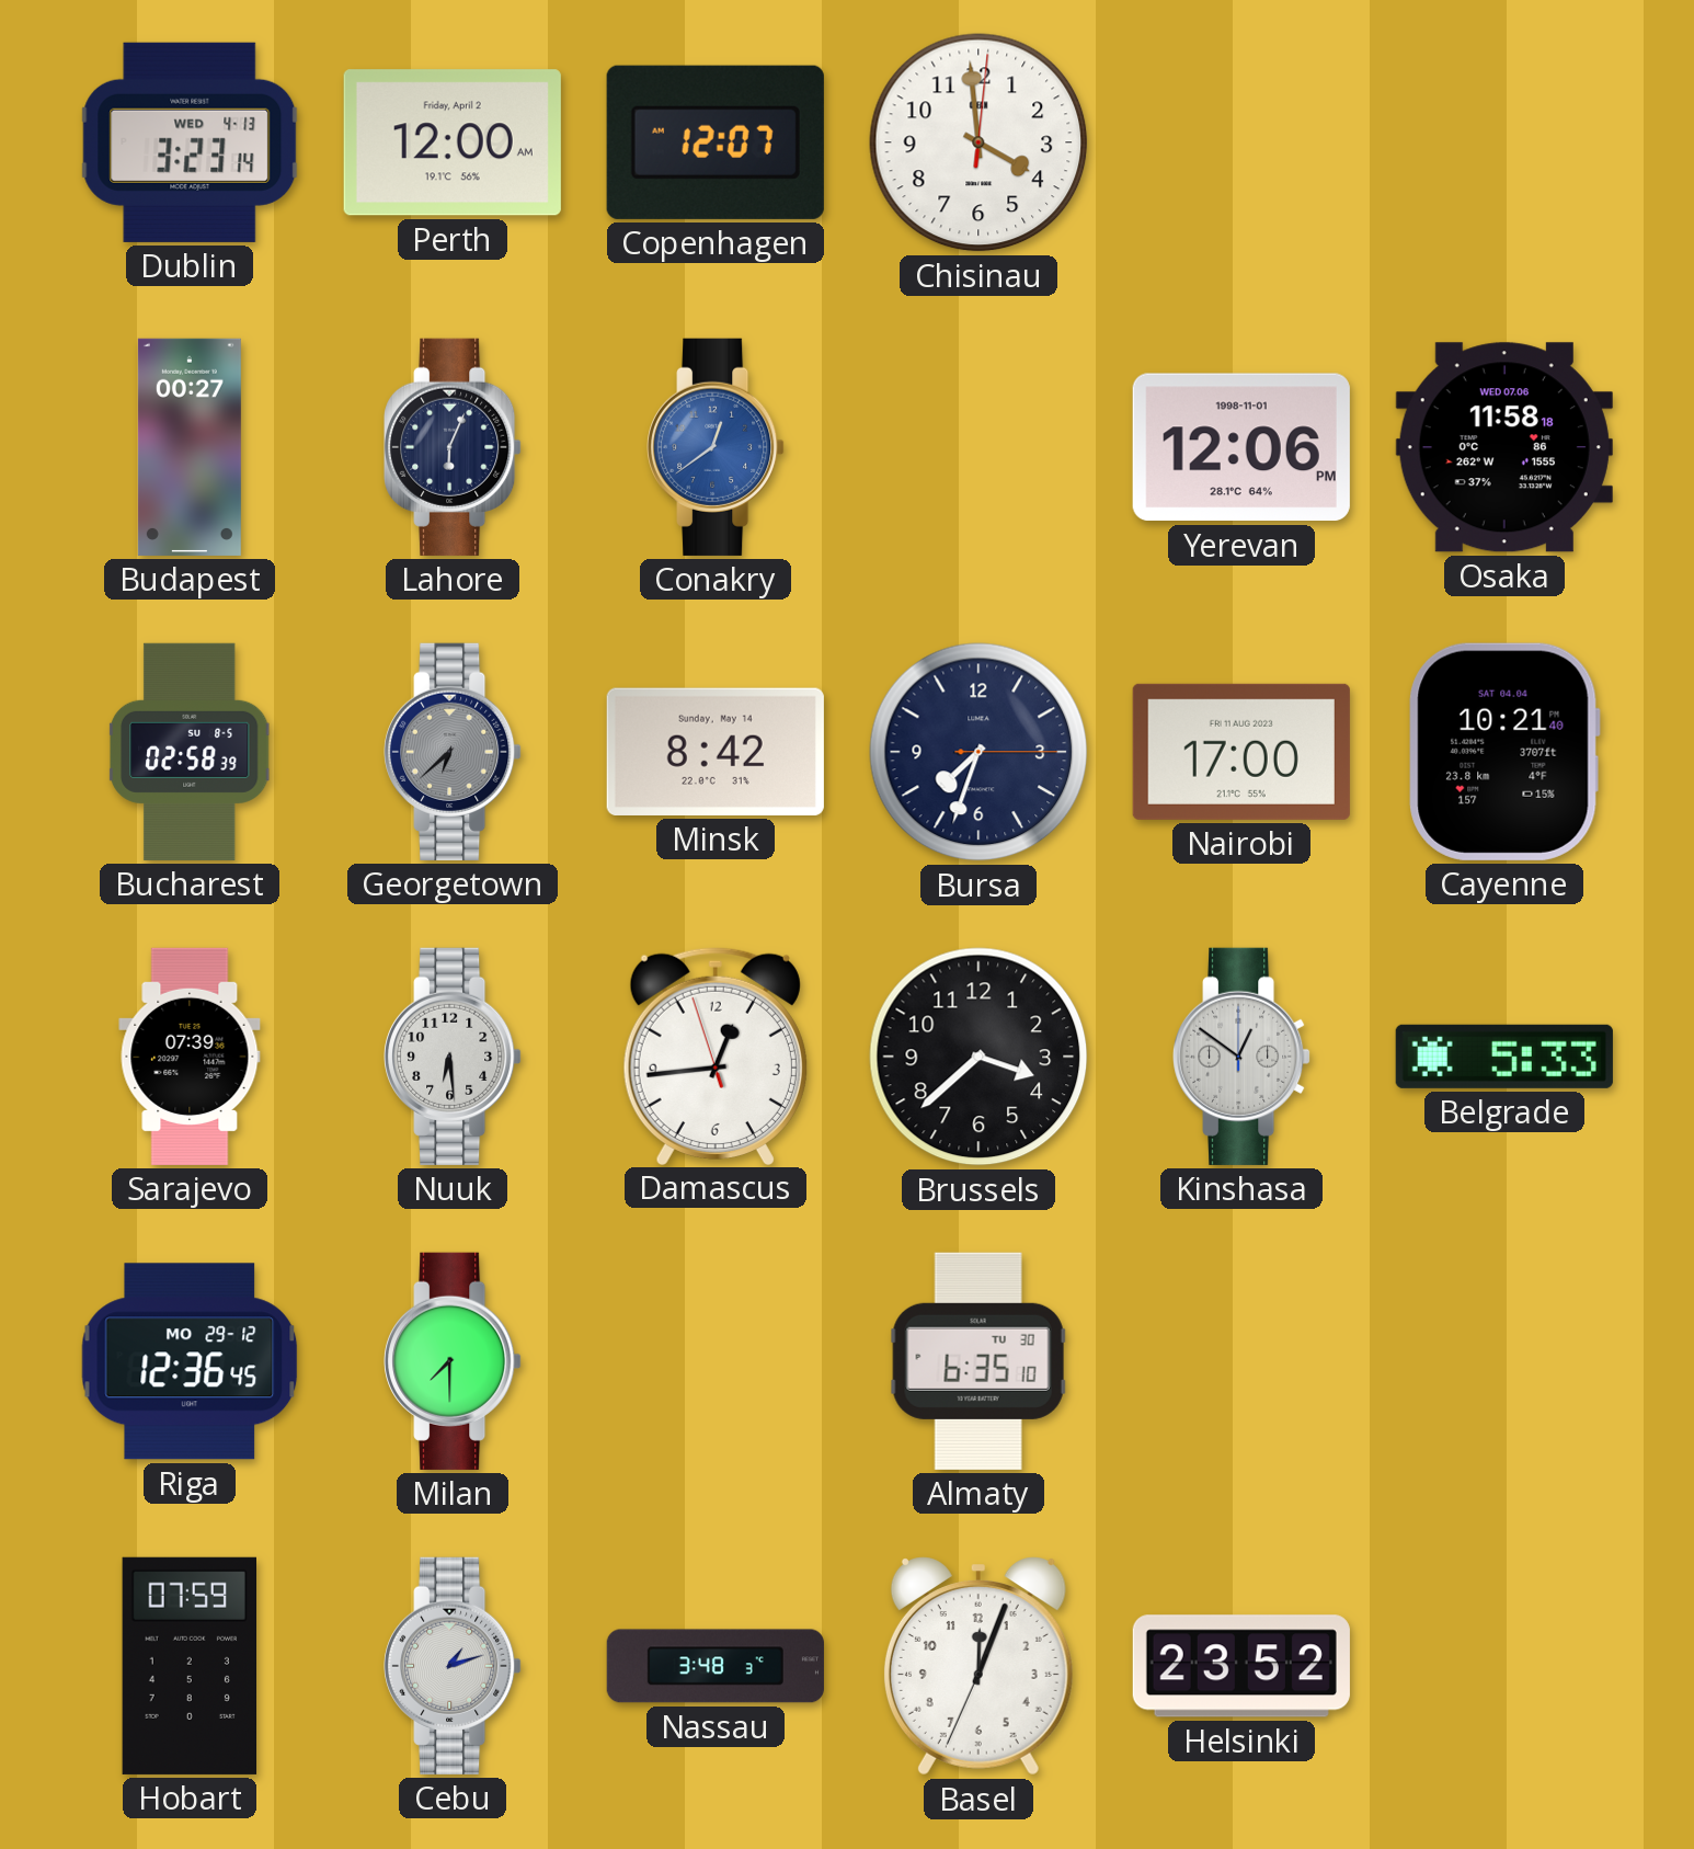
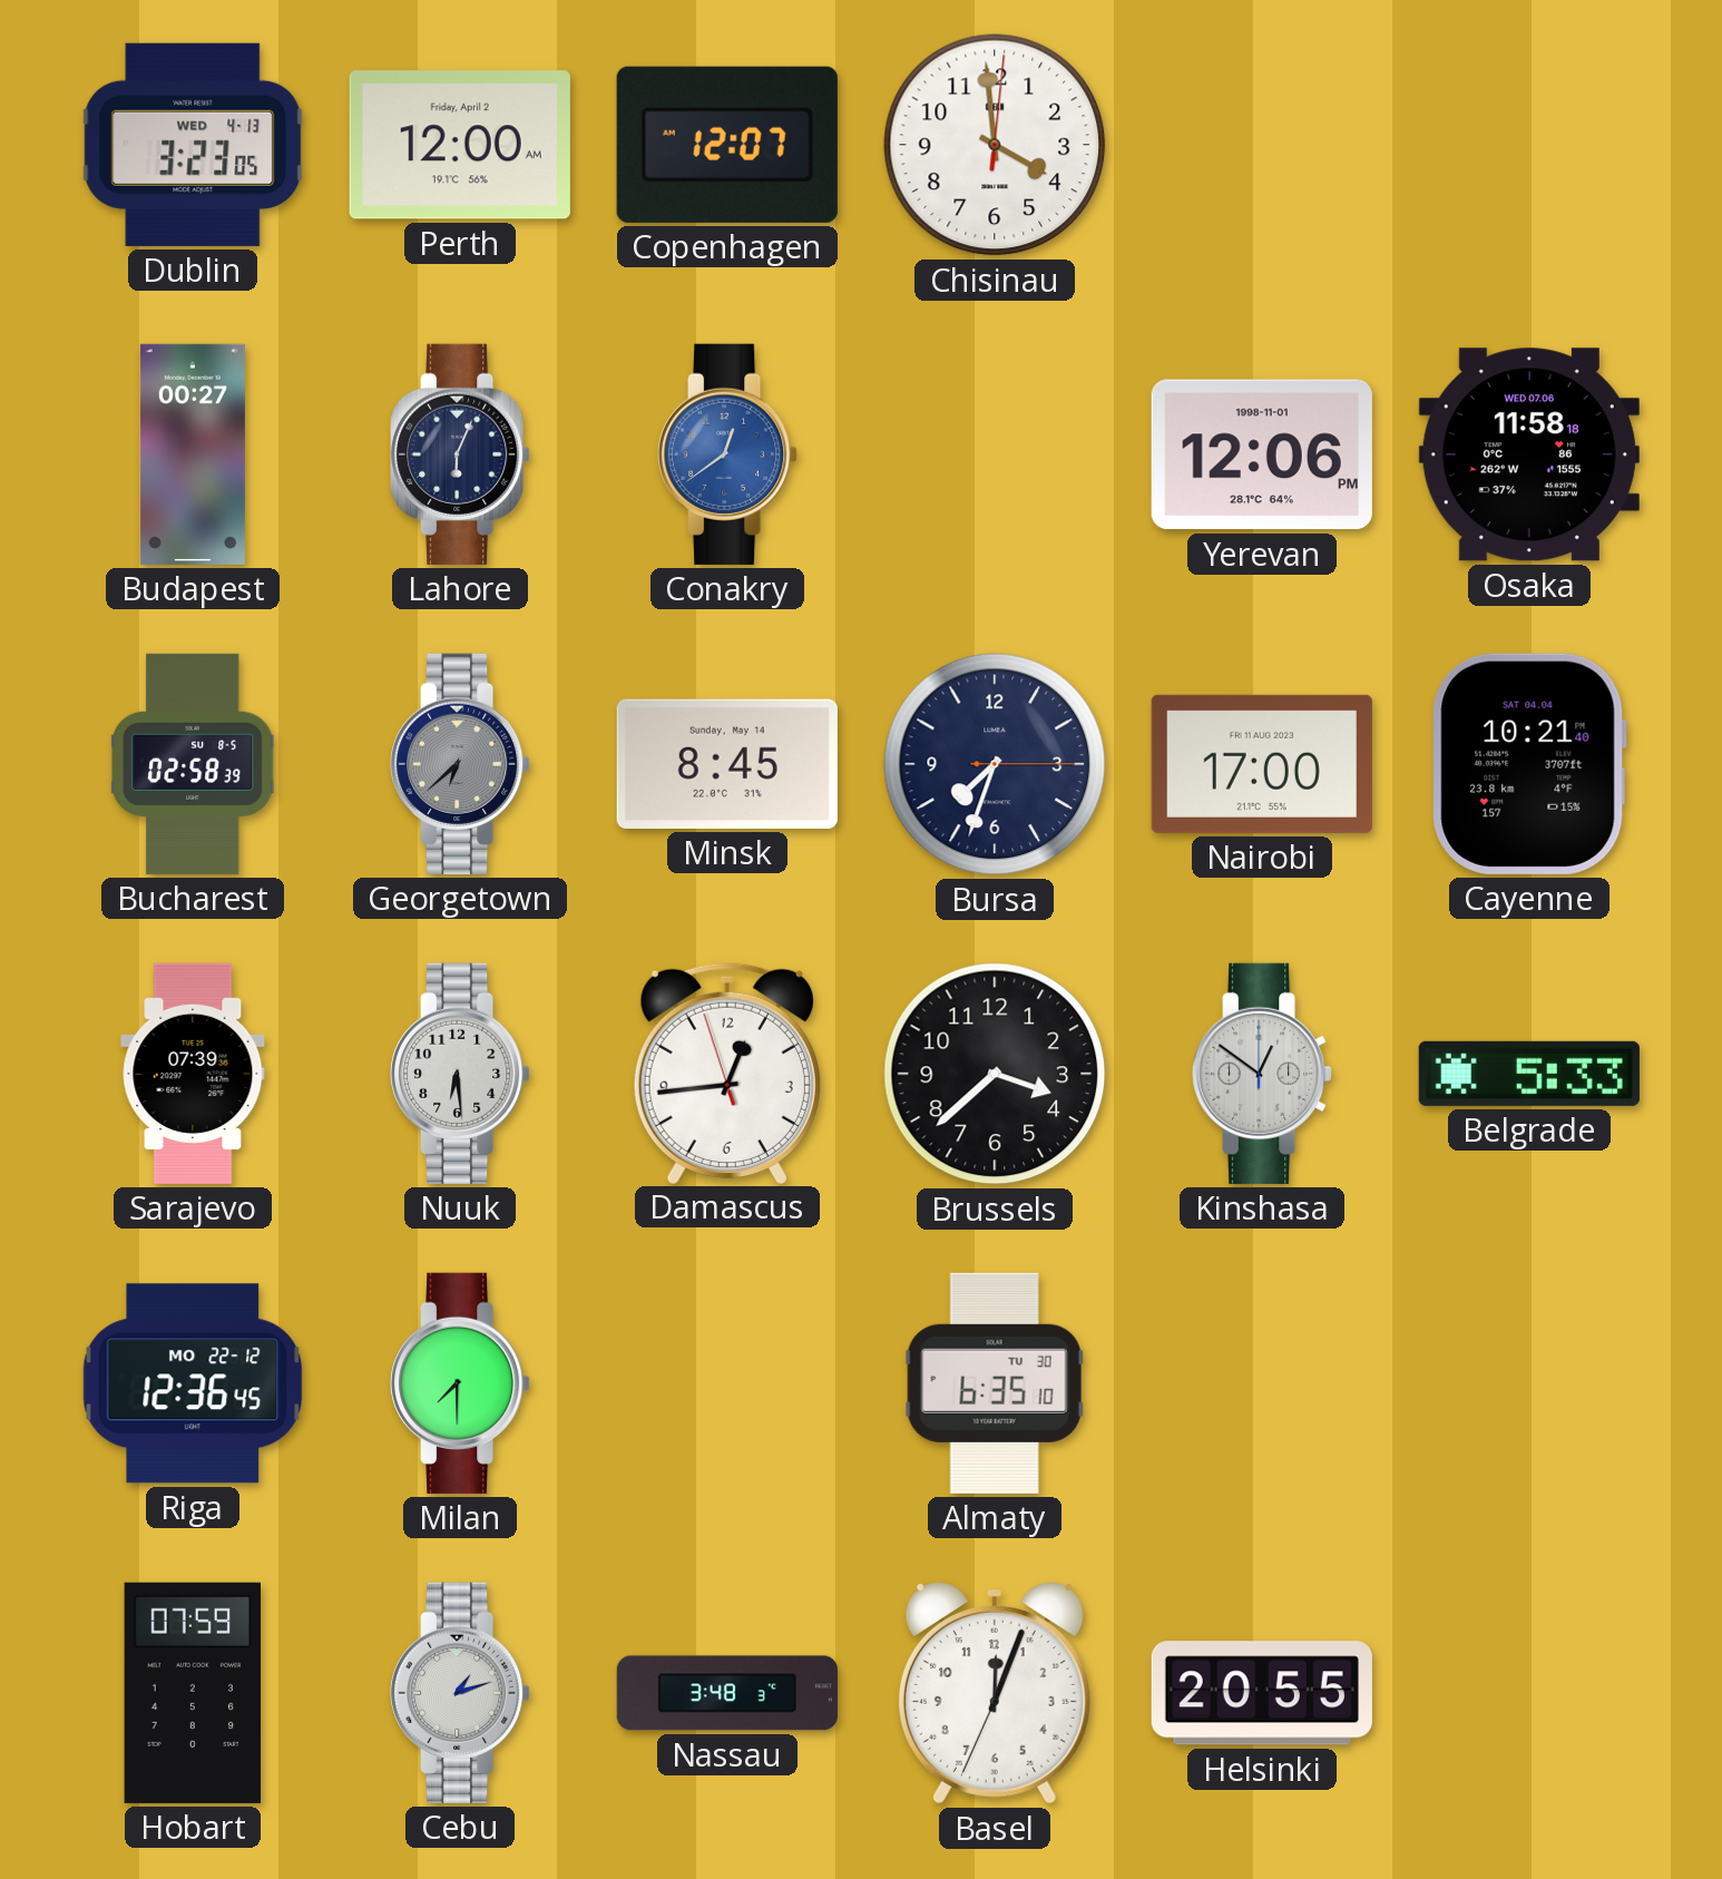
Dublin: 3:23:14 -> 3:23:05
Minsk: 8:42 -> 8:45
Riga date: MO 29-12 -> MO 22-12
Helsinki: 23:52 -> 20:55
